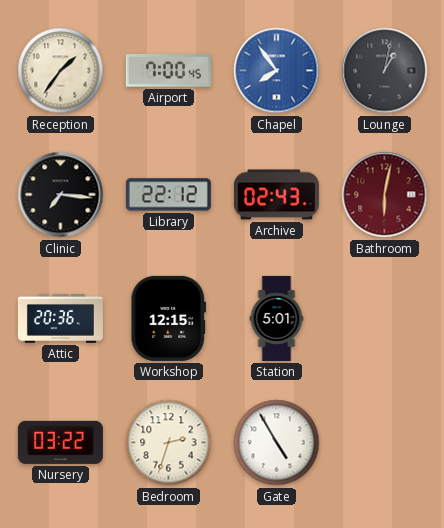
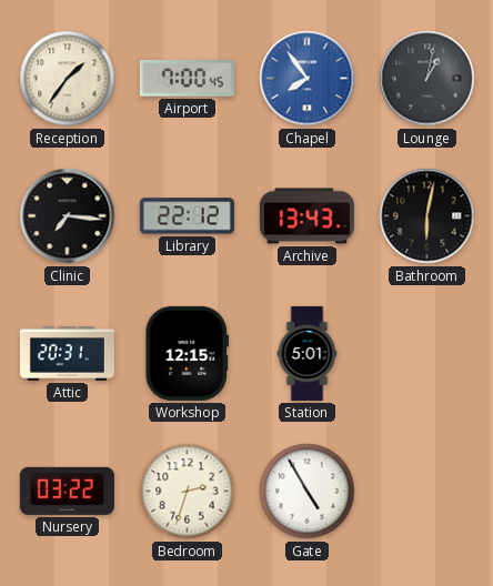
Archive: 02:43 -> 13:43
Bathroom dial: burgundy -> black
Attic: 20:36 -> 20:31
